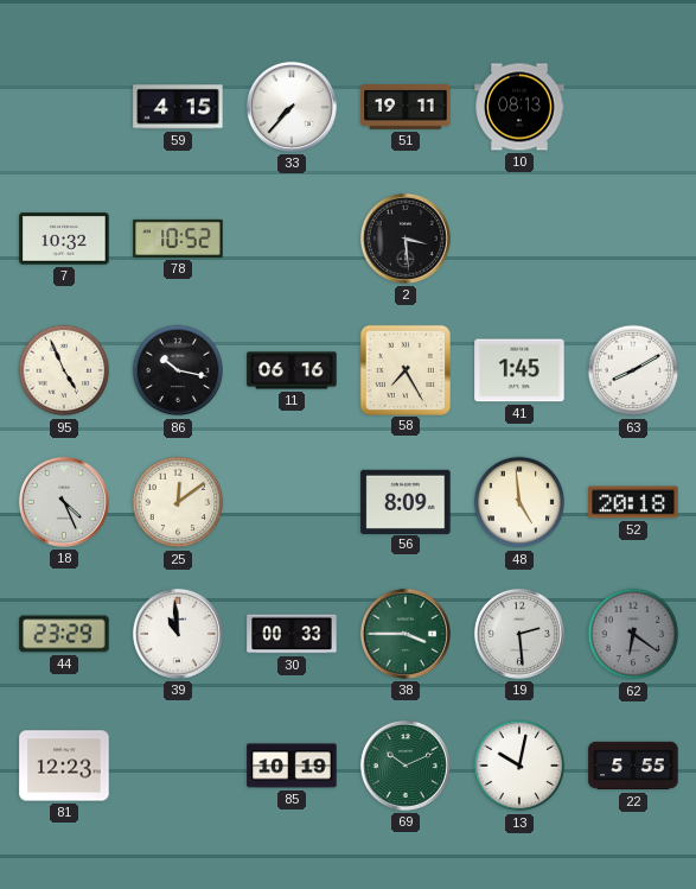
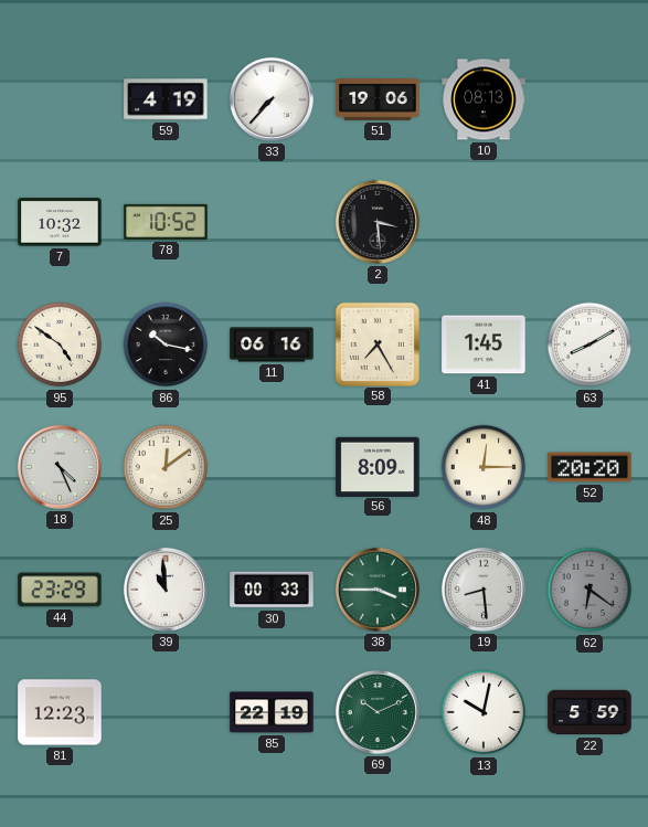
59: 4:15 -> 4:19
51: 19:11 -> 19:06
95: 4:56 -> 4:51
48: 4:59 -> 12:15
52: 20:18 -> 20:20
19: 2:29 -> 8:29
85: 10:19 -> 22:19
22: 5:55 -> 5:59
